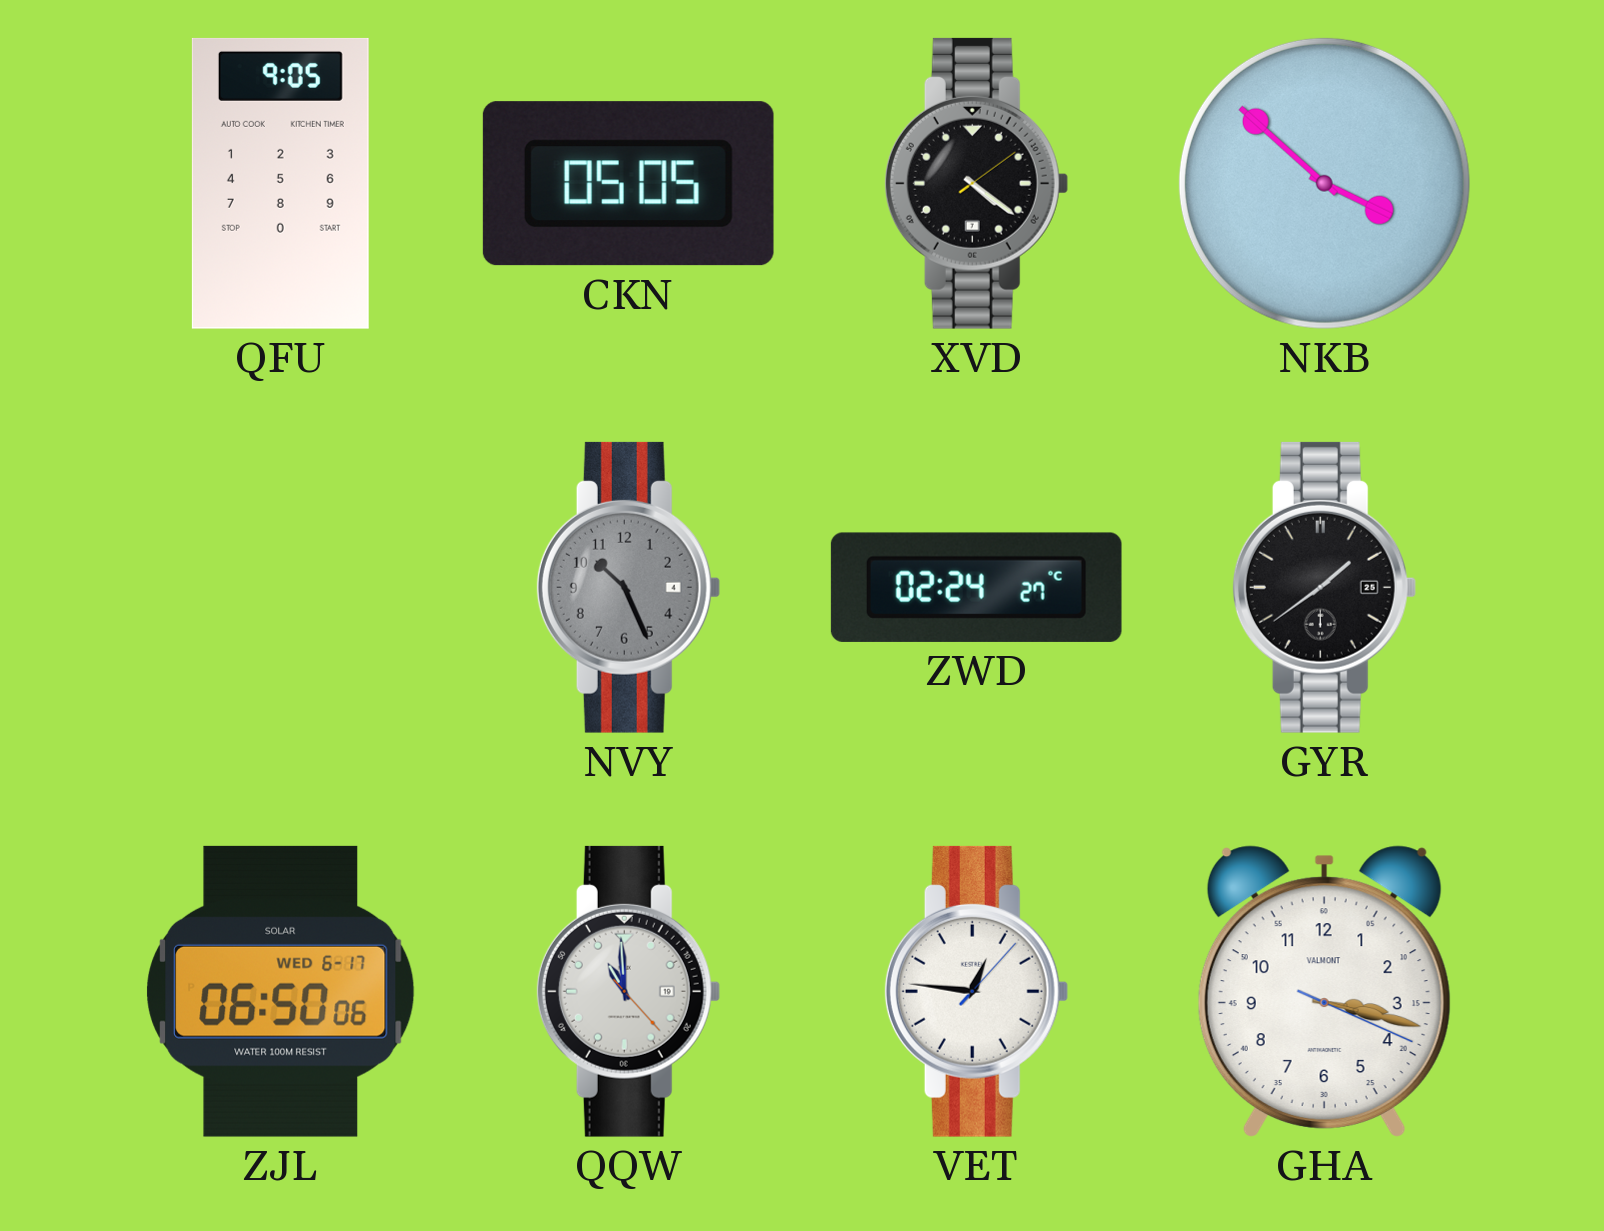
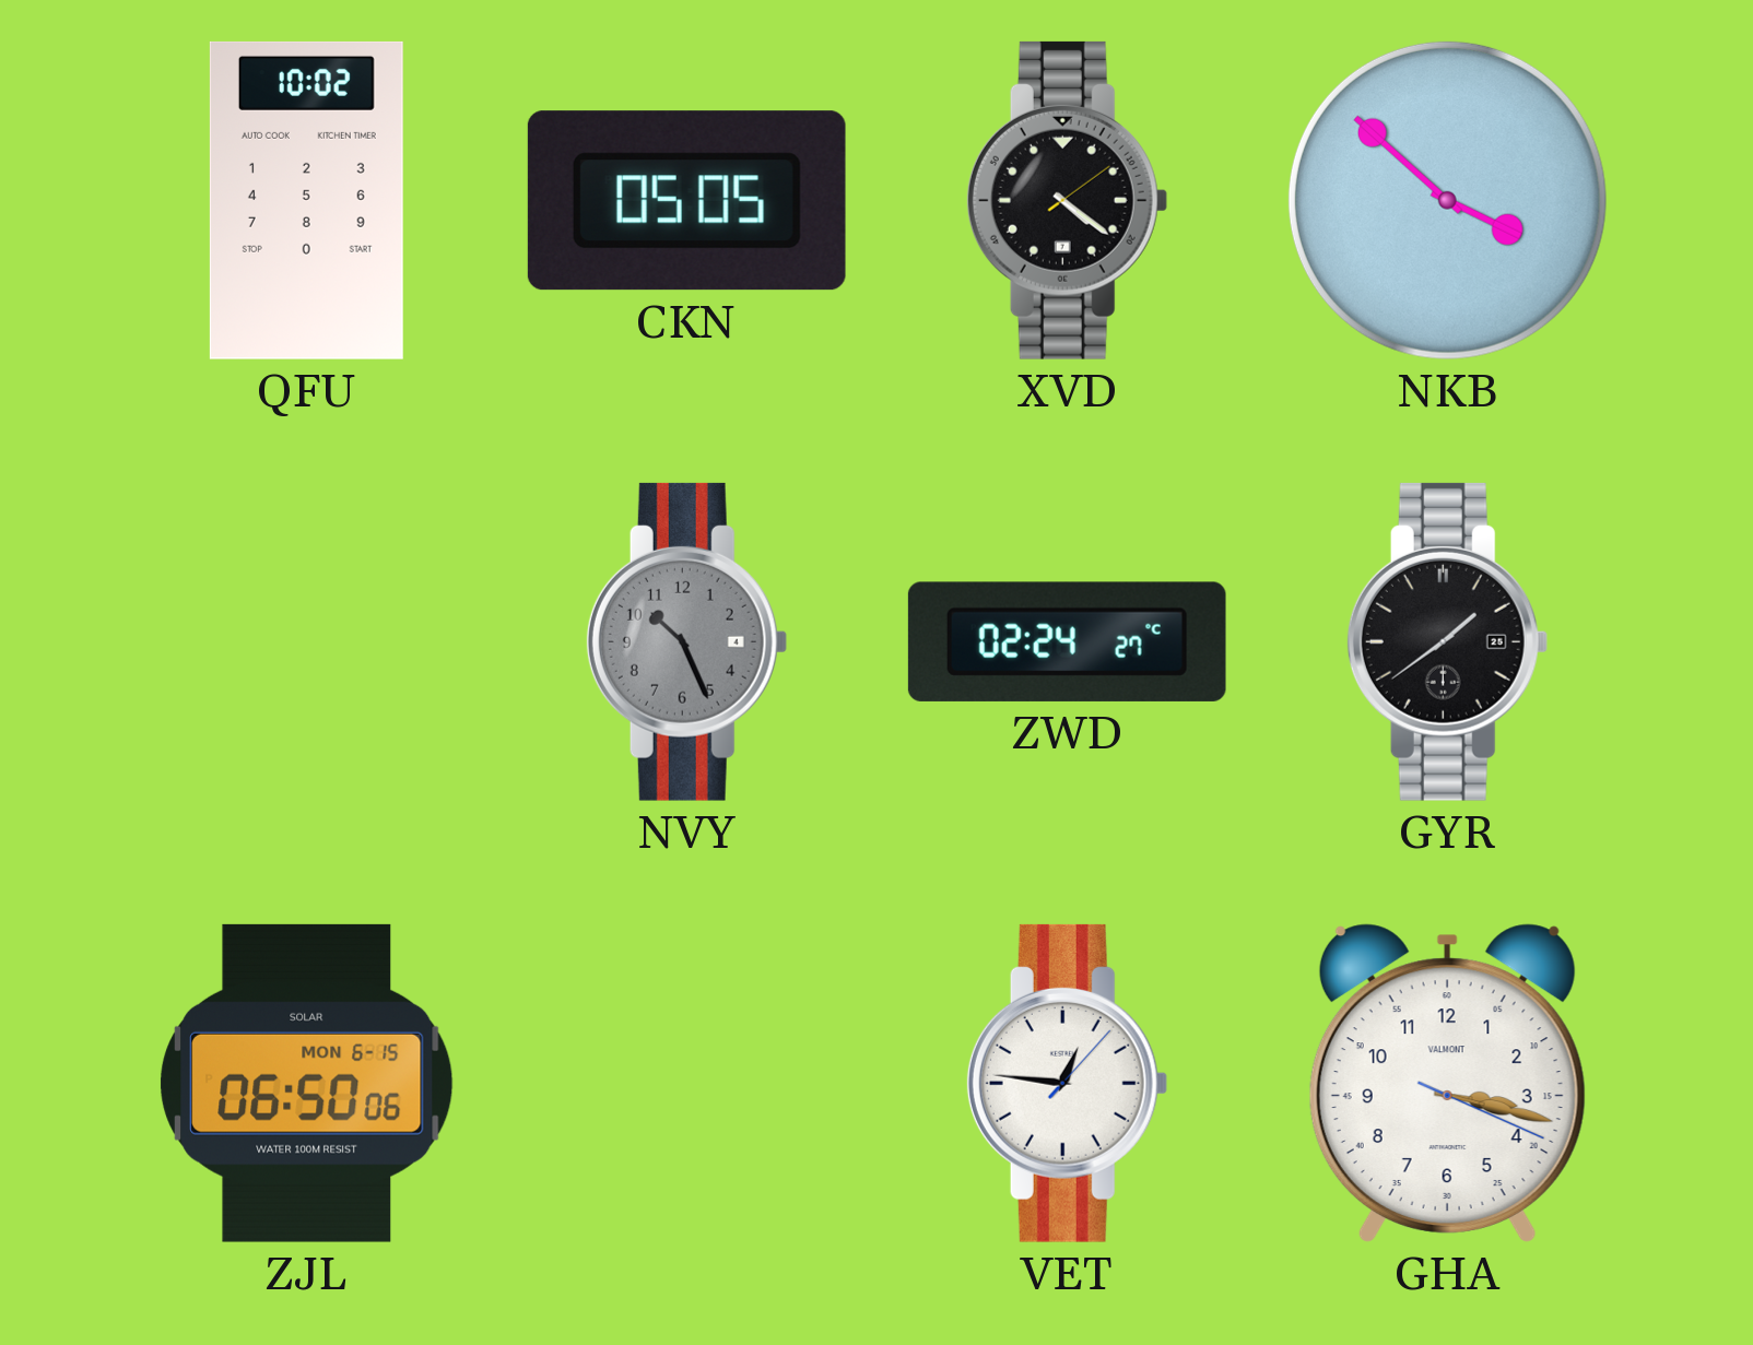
QFU: 9:05 -> 10:02
ZJL date: WED 6-17 -> MON 6-15
QQW: 10:59 -> none
